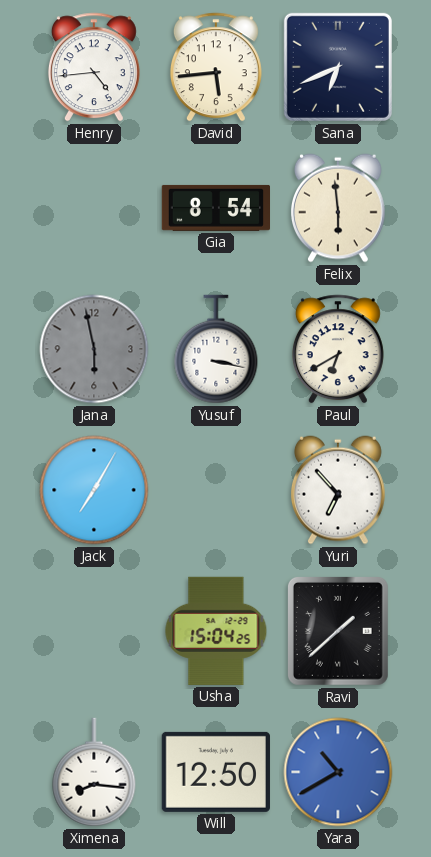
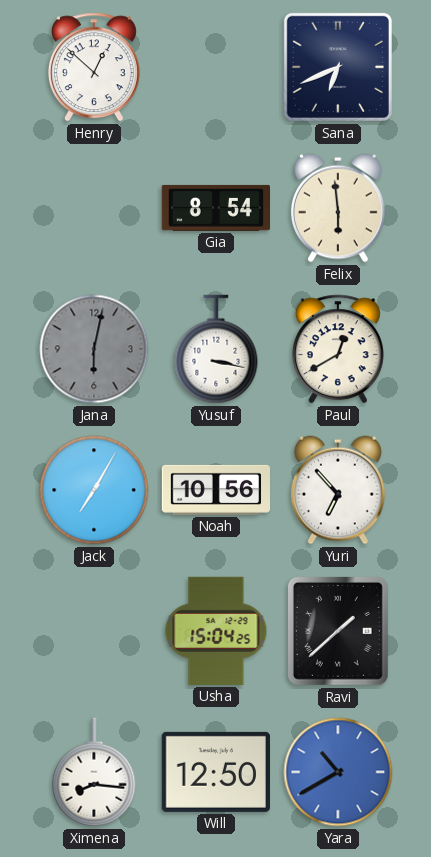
Henry: 4:44 -> 12:52
David: 5:44 -> none
Jana: 5:58 -> 6:02
Paul: 6:40 -> 12:40
Noah: none -> 10:56
